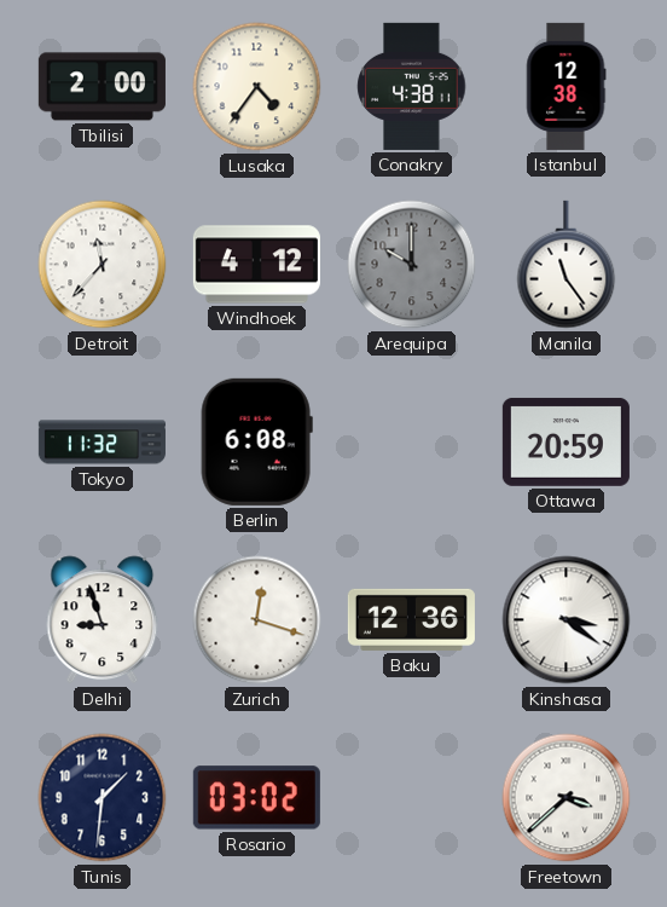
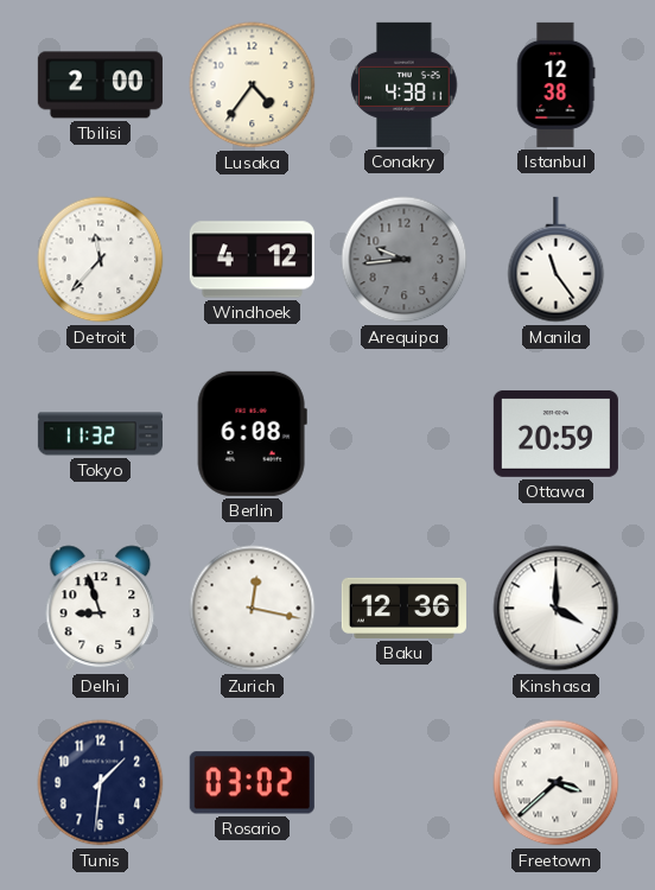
Arequipa: 10:00 -> 9:44
Zurich: 12:18 -> 12:17
Kinshasa: 3:21 -> 4:00
